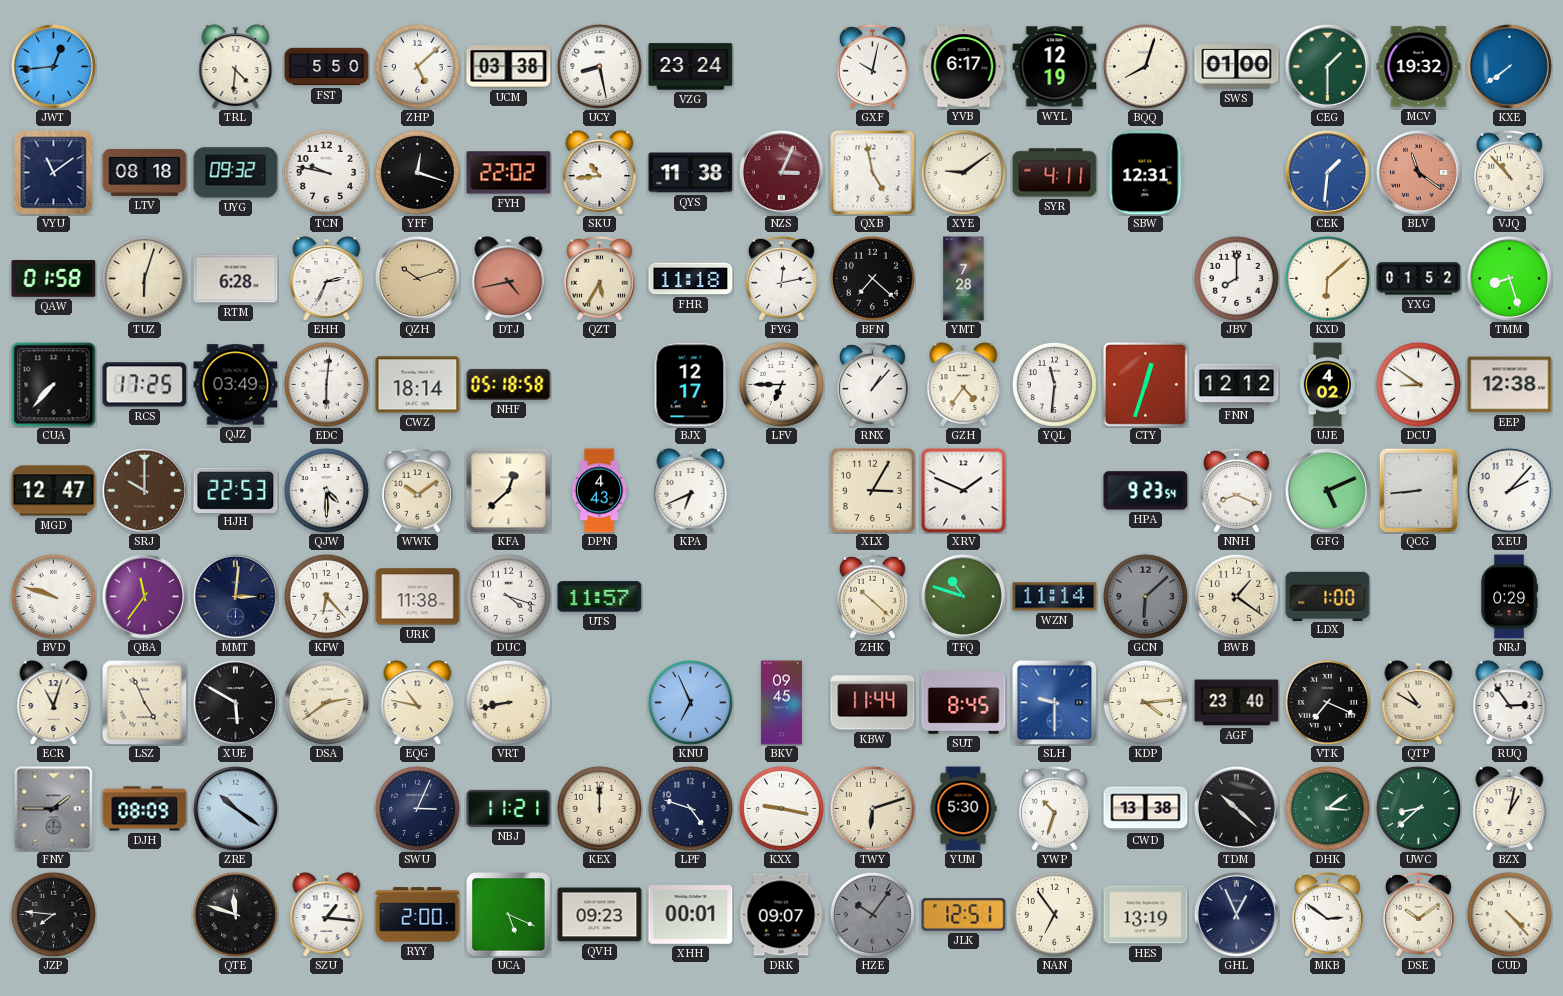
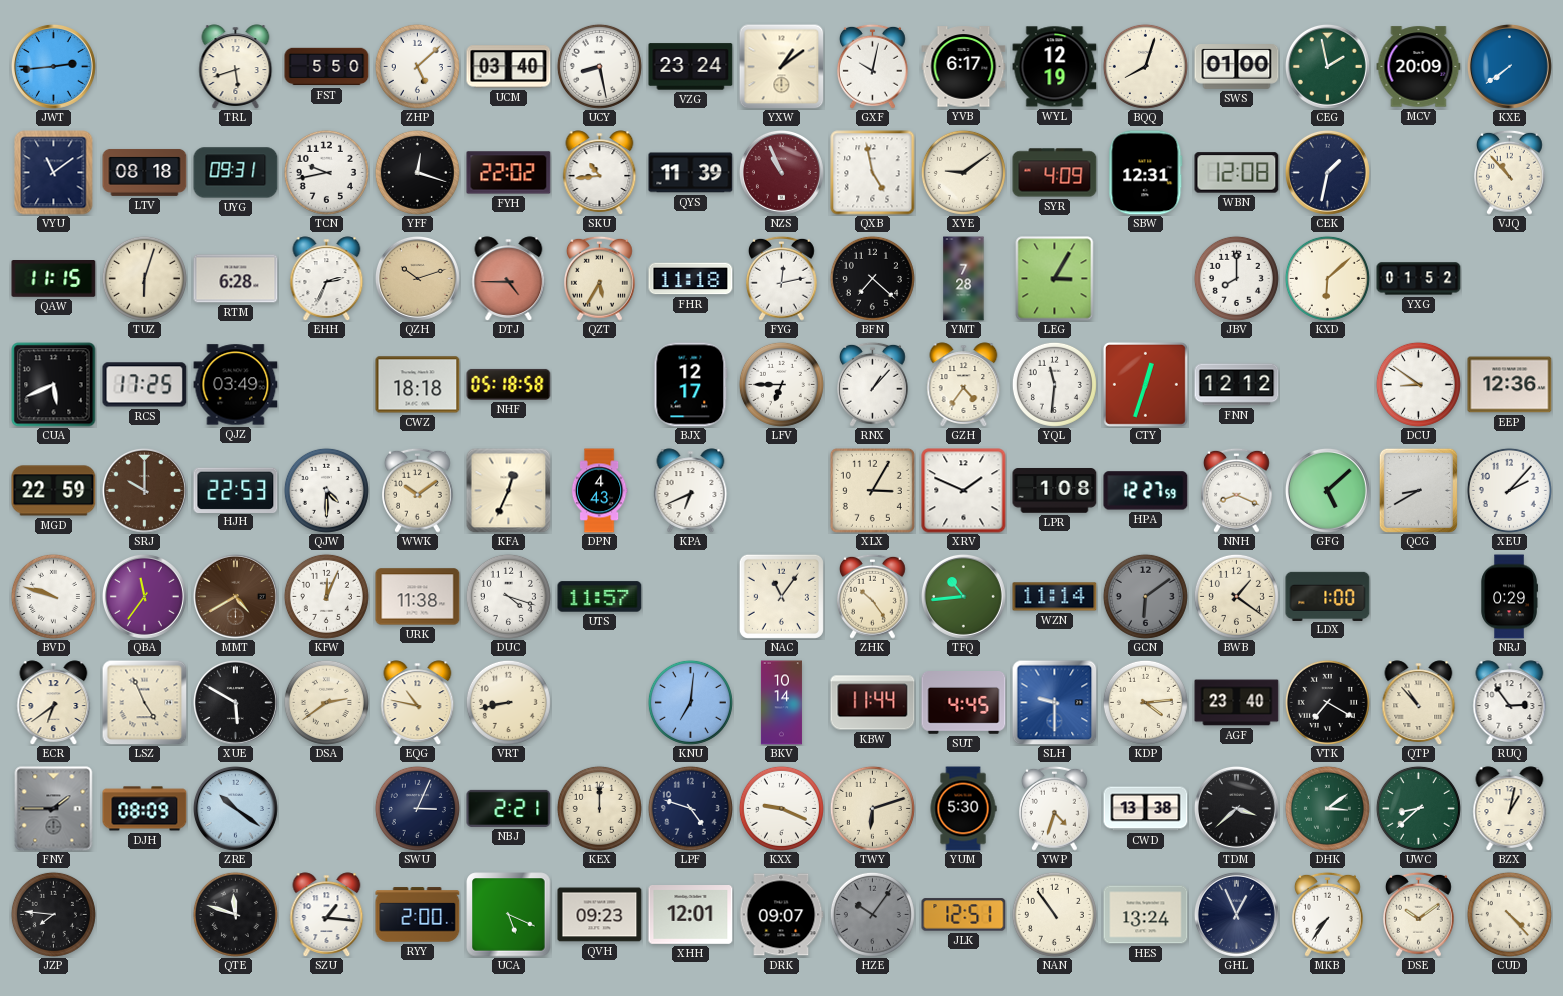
JWT: 12:44 -> 2:44
TRL: 4:31 -> 5:42
UCM: 03:38 -> 03:40
YXW: none -> 1:09
CEG: 1:30 -> 1:58
MCV: 19:32 -> 20:09
UYG: 09:32 -> 09:31
TCN: 9:47 -> 9:43
QYS: 11:38 -> 11:39
NZS: 3:04 -> 10:56
SYR: 4:11 -> 4:09
WBN: none -> 12:08
CEK: 1:31 -> 1:32
CEK dial: blue -> navy
BLV: 11:21 -> none
QAW: 01:58 -> 11:15
DTJ: 4:43 -> 4:45
LEG: none -> 3:05
TMM: 8:27 -> none
CUA: 7:37 -> 5:41
EDC: 6:01 -> none
CWZ: 18:14 -> 18:18
UJE: 4:02 -> none
EEP: 12:38 -> 12:36
MGD: 12:47 -> 22:59
KFA: 12:38 -> 12:34
LPR: none -> 1:08
HPA: 9:23 -> 12:27
GFG: 5:11 -> 5:08
QCG: 8:44 -> 8:40
MMT: 3:01 -> 4:40
MMT dial: navy -> brown
KFW: 6:23 -> 12:04
NAC: none -> 11:06
ZHK: 10:22 -> 10:24
TFQ: 10:48 -> 10:44
GCN: 6:08 -> 6:09
ECR: 11:03 -> 6:39
KNU: 6:56 -> 7:01
BKV: 09:45 -> 10:14
SUT: 8:45 -> 4:45
VTK: 7:19 -> 7:20
QTP: 10:50 -> 10:53
NBJ: 11:21 -> 2:21
KXX: 9:17 -> 9:19
YWP: 10:33 -> 4:33
TDM: 10:22 -> 3:38
XHH: 00:01 -> 12:01
NAN: 6:54 -> 10:54
HES: 13:19 -> 13:24
MKB: 2:51 -> 7:36
